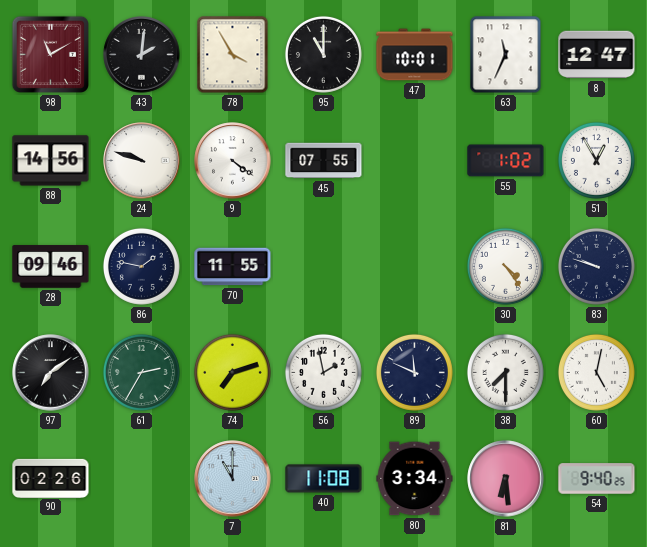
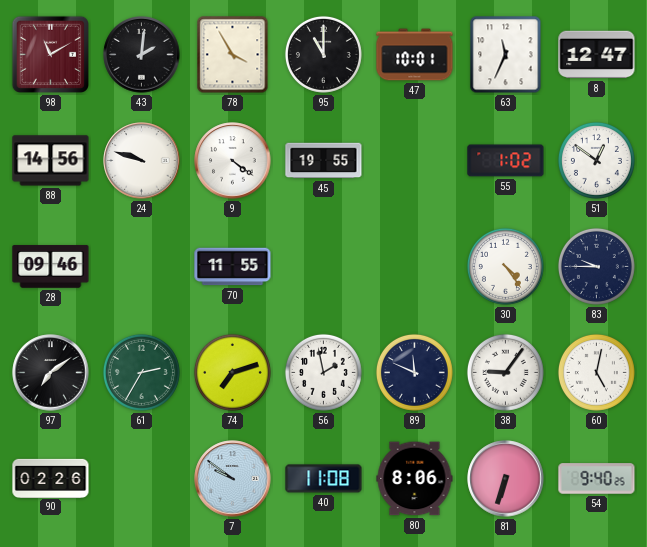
45: 07:55 -> 19:55
51: 12:55 -> 12:51
86: 1:47 -> none
83: 9:48 -> 9:45
38: 7:30 -> 9:06
7: 11:00 -> 9:51
80: 3:34 -> 8:06
81: 6:29 -> 6:33
